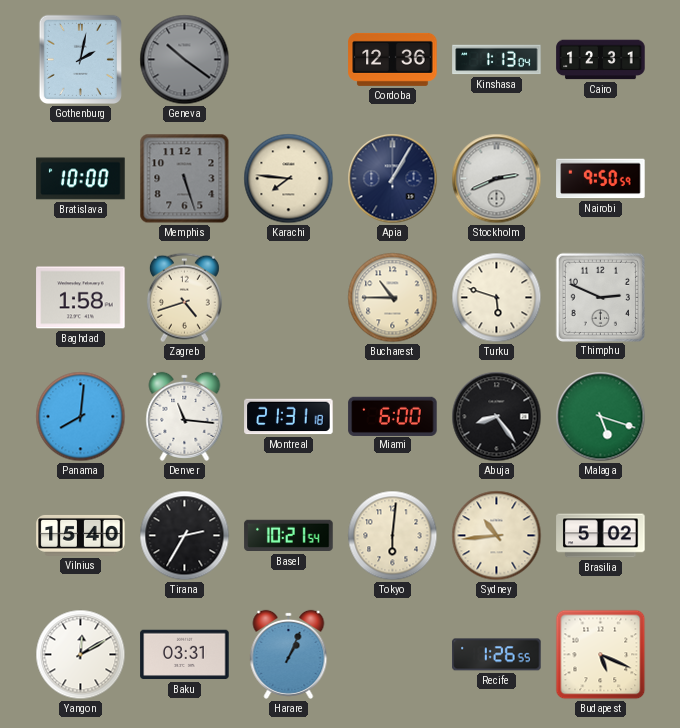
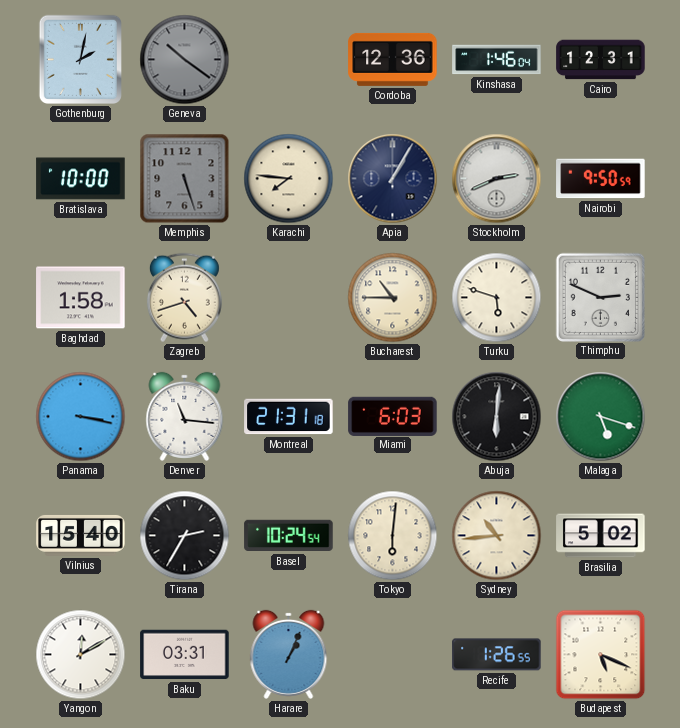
Kinshasa: 1:13 -> 1:46
Panama: 8:01 -> 3:17
Miami: 6:00 -> 6:03
Abuja: 8:24 -> 6:01
Basel: 10:21 -> 10:24
